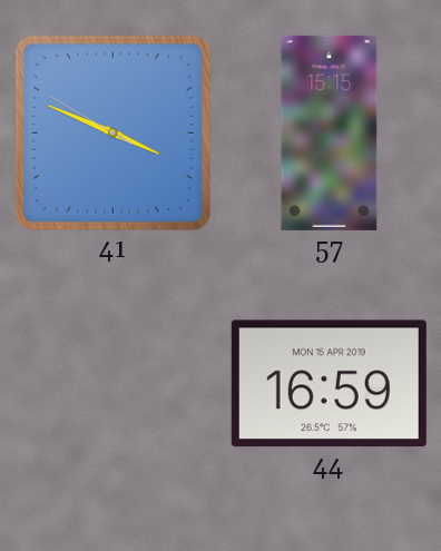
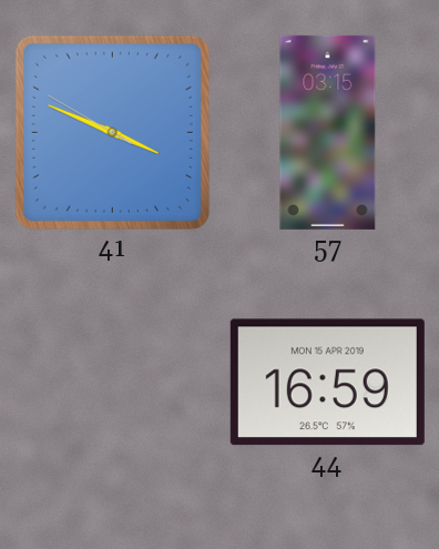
57: 15:15 -> 03:15
